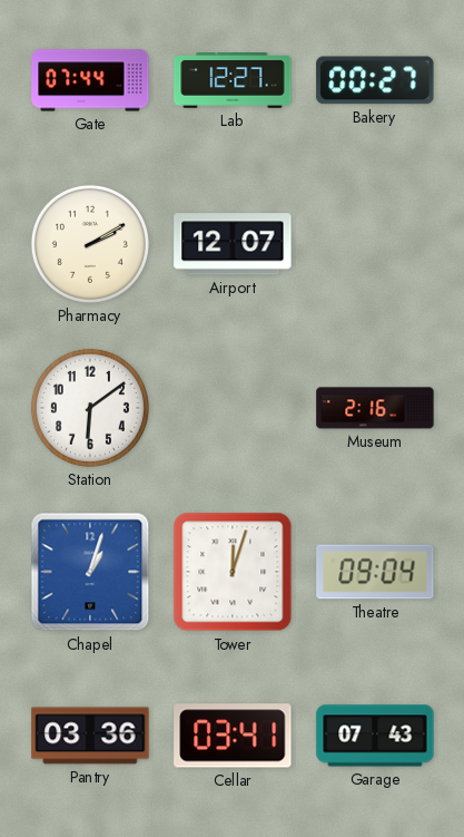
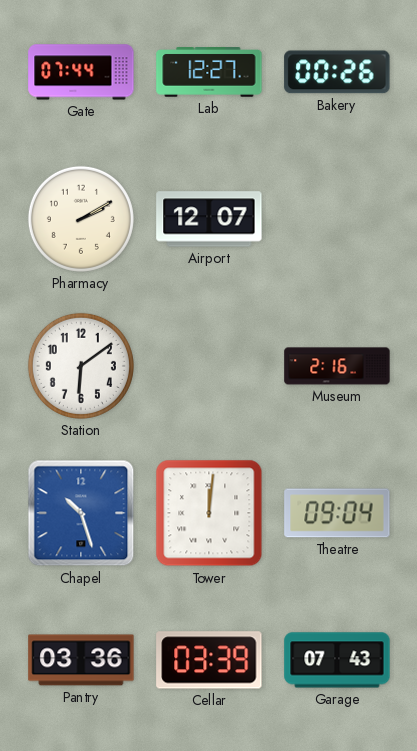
Bakery: 00:27 -> 00:26
Chapel: 1:03 -> 10:27
Tower: 12:03 -> 12:01
Cellar: 03:41 -> 03:39
